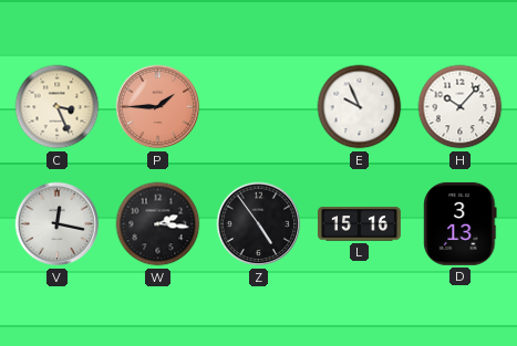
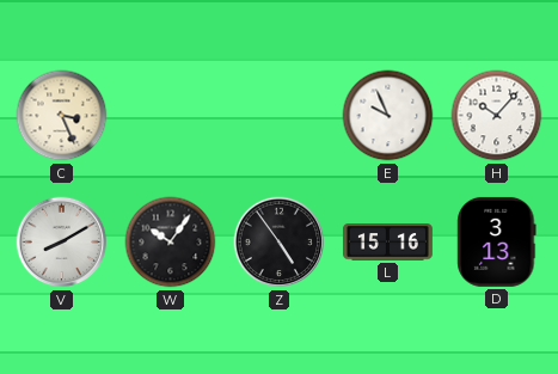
P: 1:45 -> none
V: 12:17 -> 8:10
W: 2:16 -> 10:06
